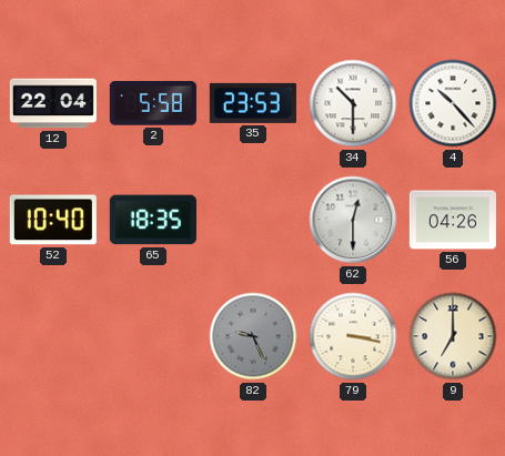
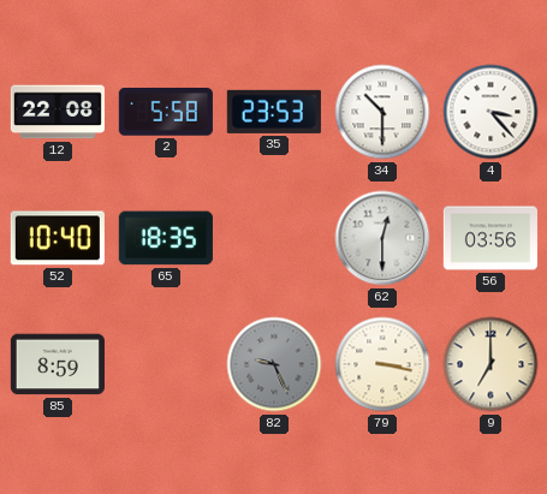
12: 22:04 -> 22:08
4: 10:23 -> 3:23
56: 04:26 -> 03:56
85: none -> 8:59
